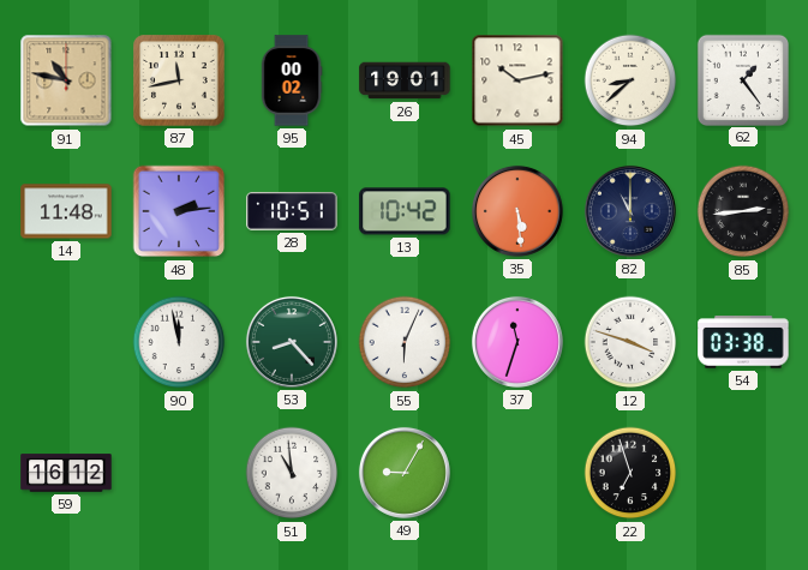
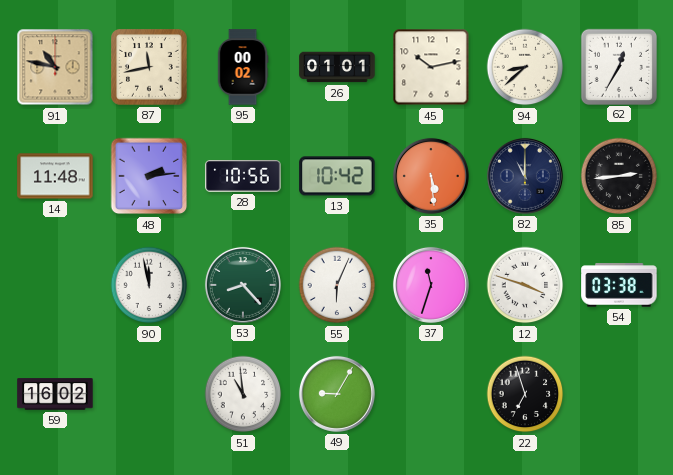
26: 19:01 -> 01:01
62: 1:24 -> 12:35
28: 10:51 -> 10:56
59: 16:12 -> 16:02
